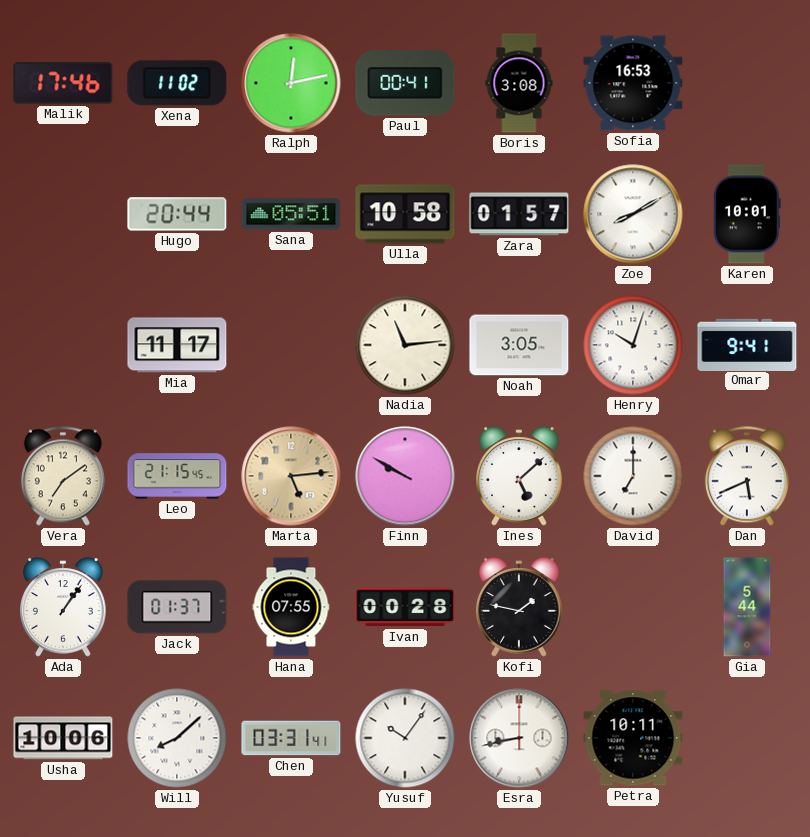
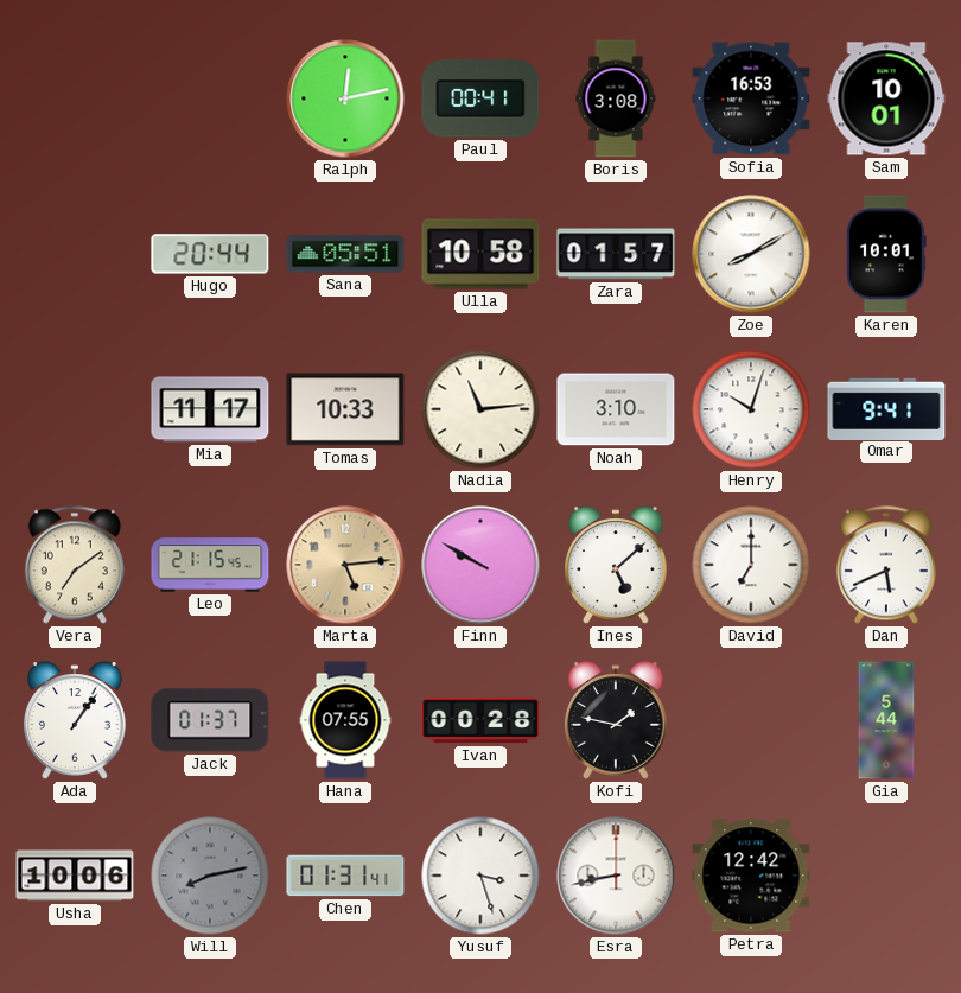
Malik: 17:46 -> none
Xena: 11:02 -> none
Sam: none -> 10:01
Tomas: none -> 10:33
Noah: 3:05 -> 3:10
Will: 8:08 -> 8:13
Will dial: white -> grey
Chen: 03:31 -> 01:31
Yusuf: 10:06 -> 3:27
Petra: 10:11 -> 12:42
